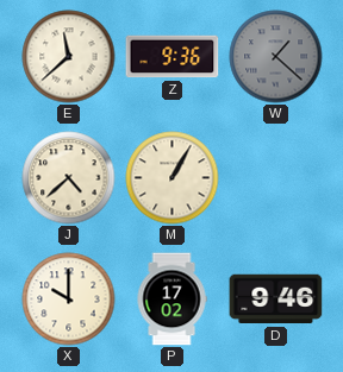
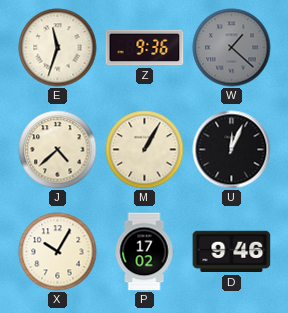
E: 11:38 -> 11:33
U: none -> 12:04
X: 10:00 -> 10:05
